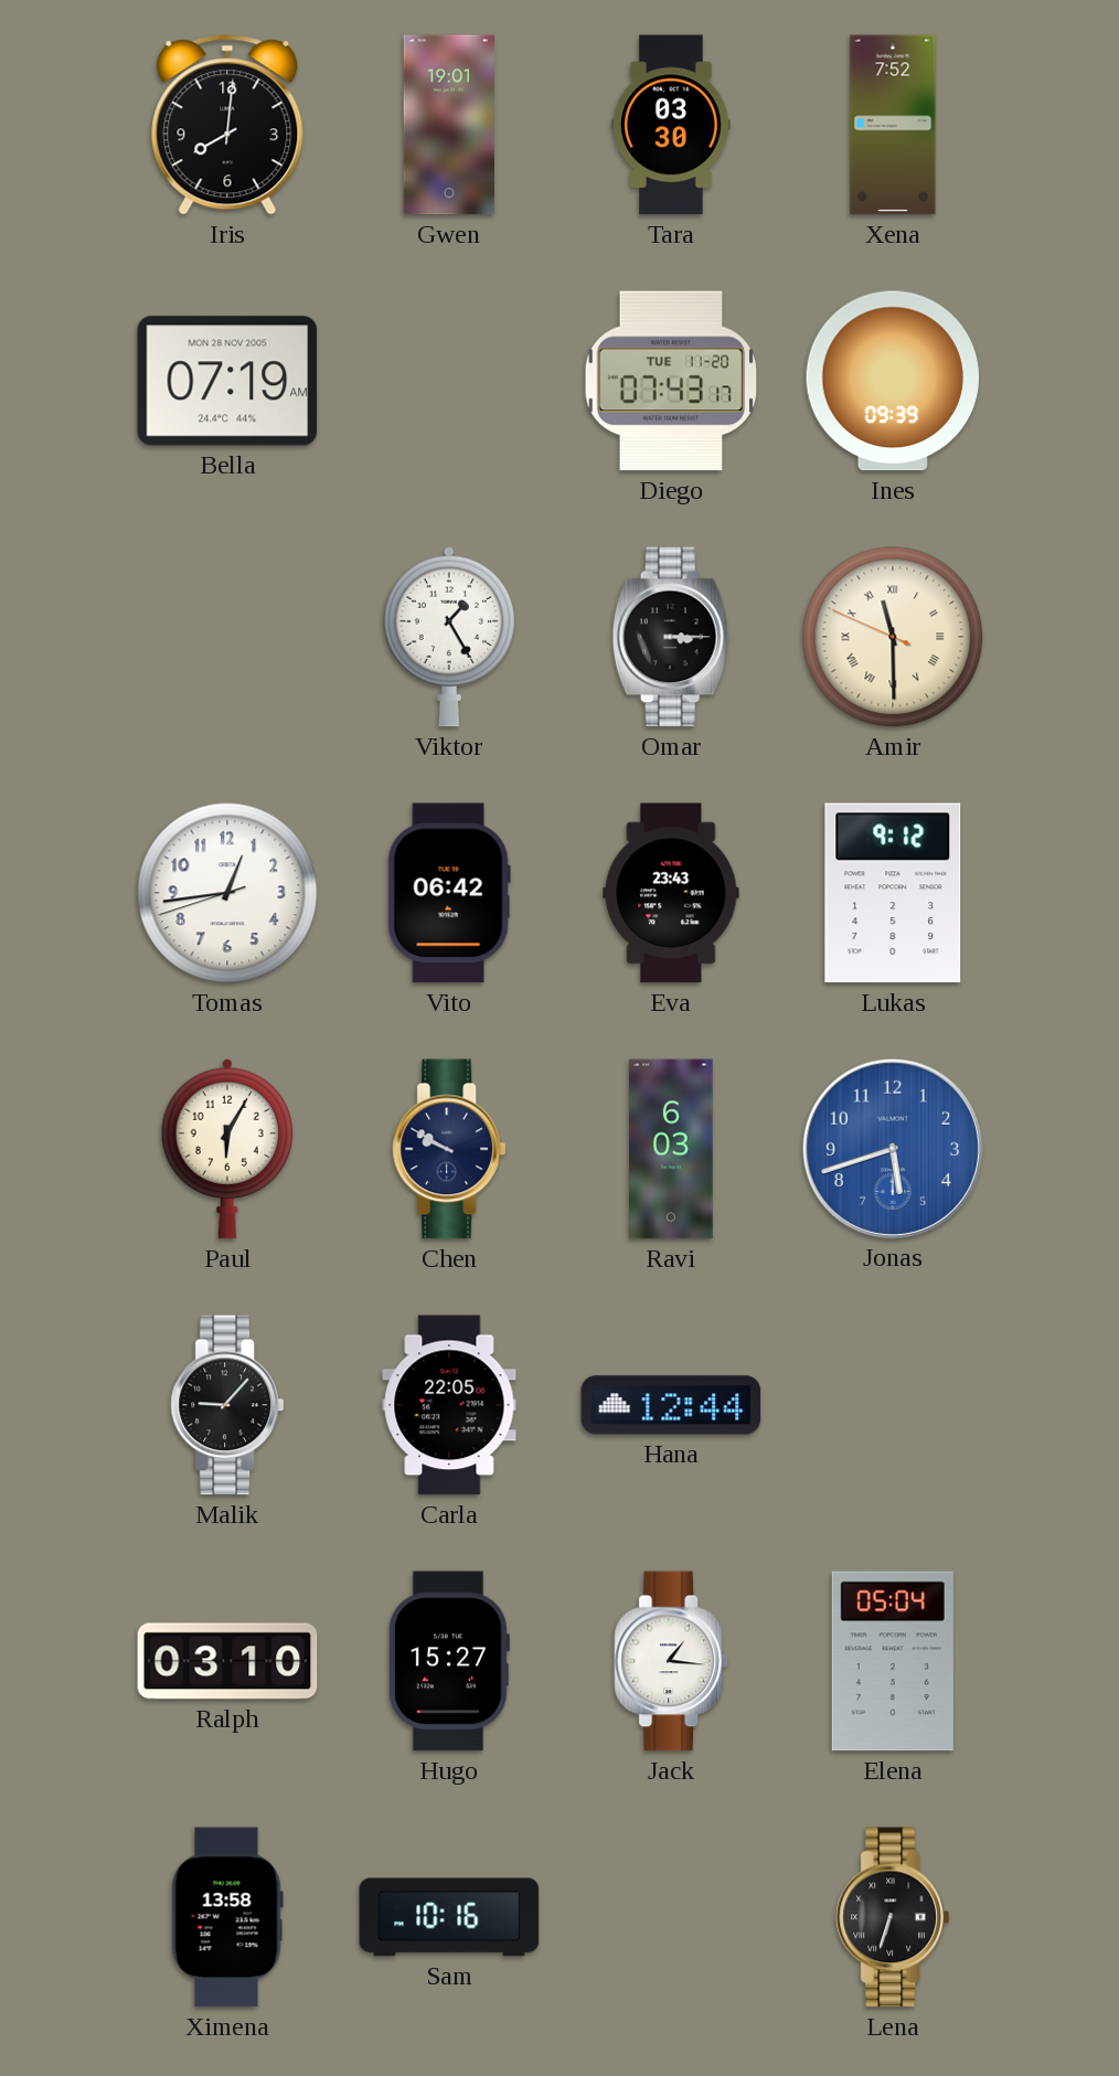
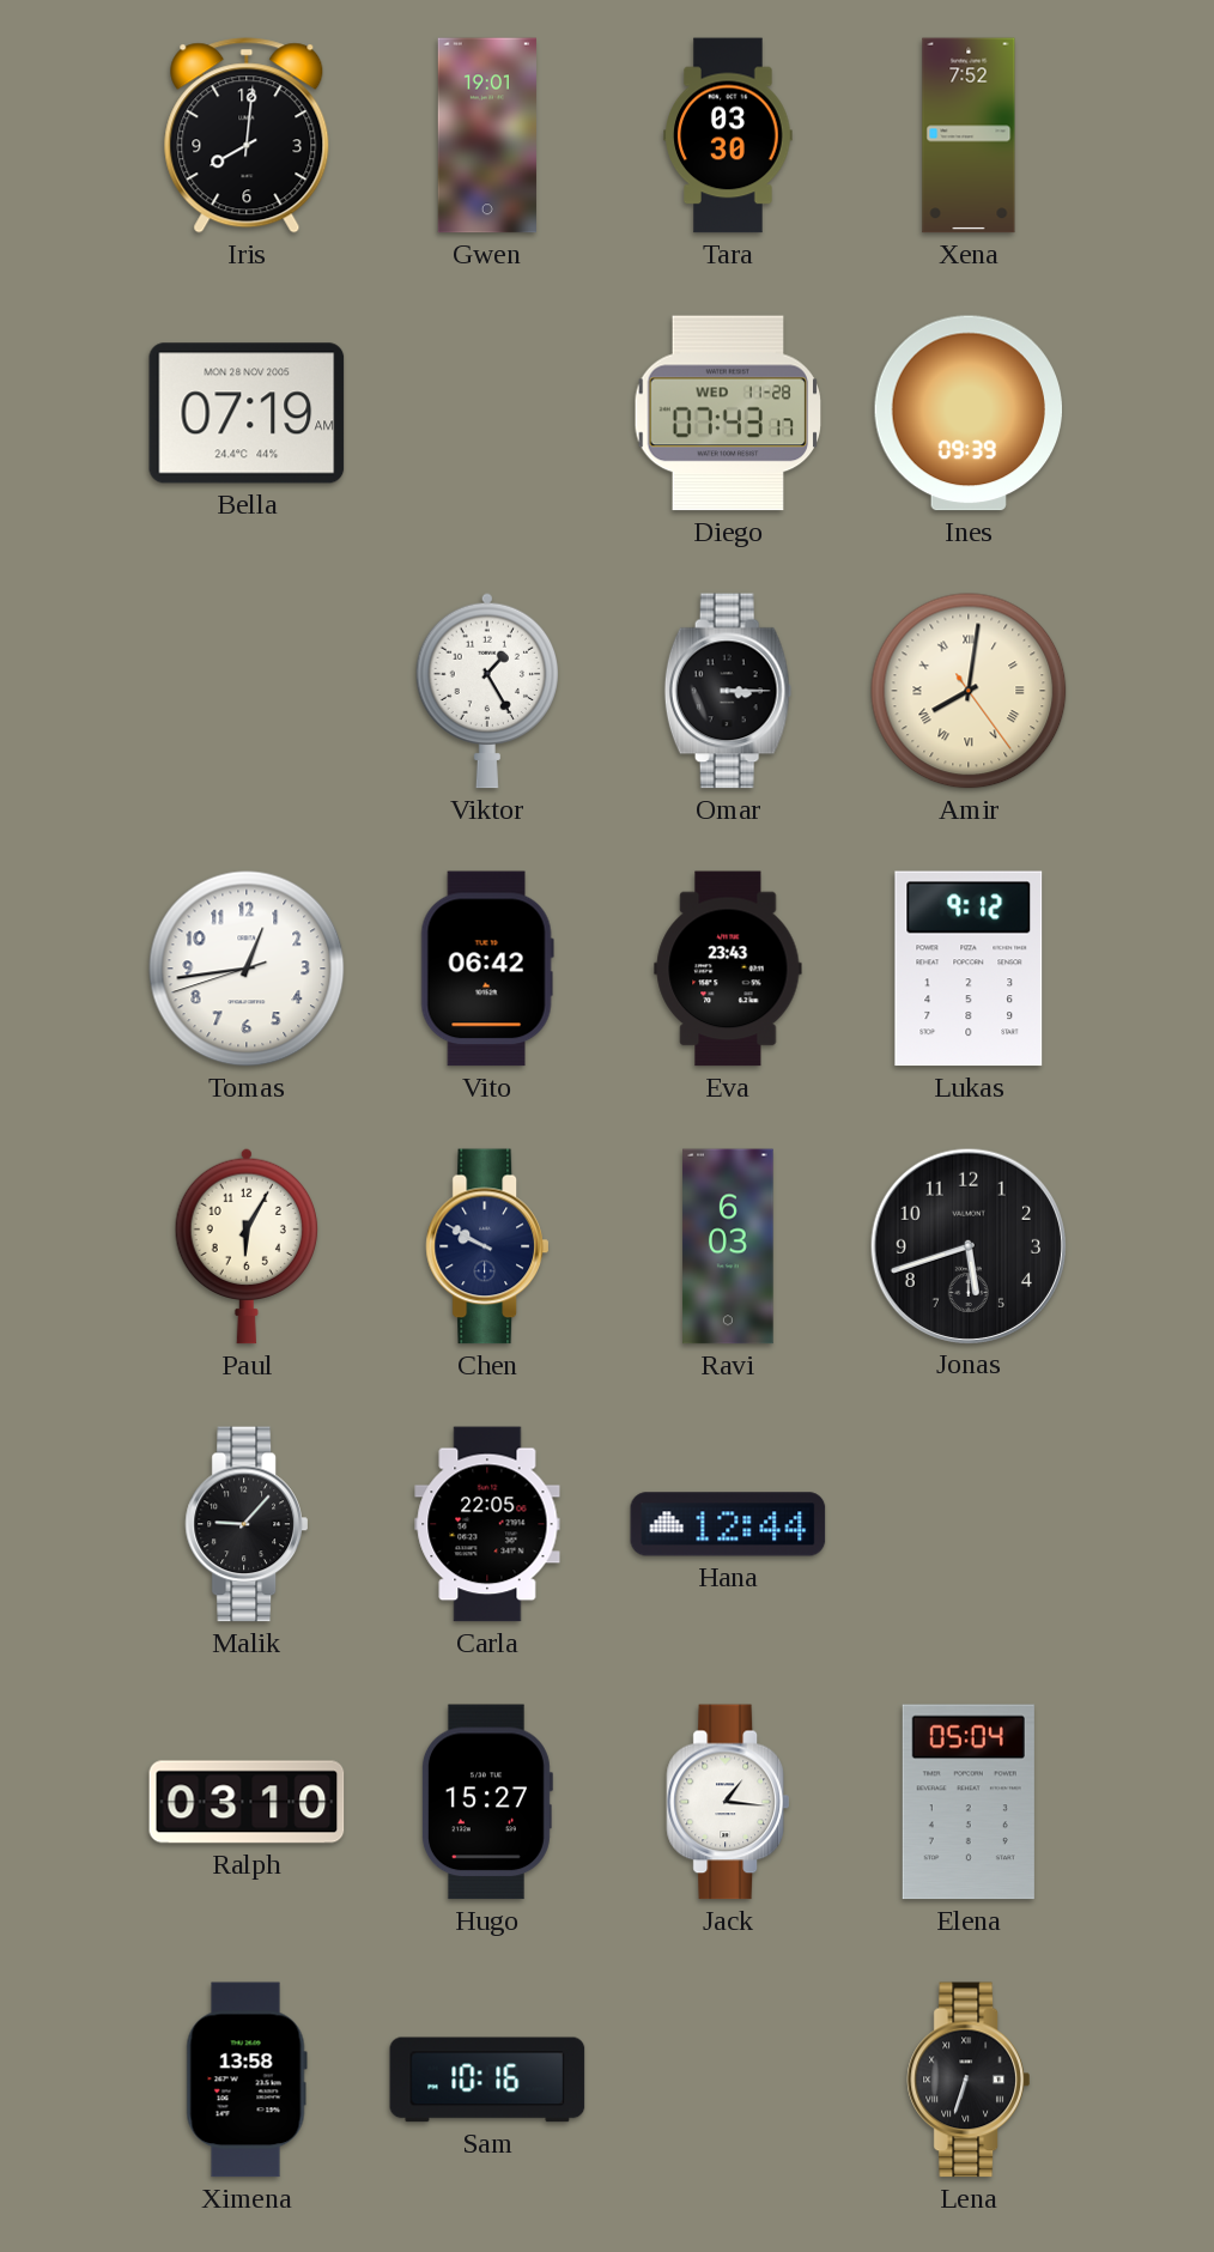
Diego date: TUE 11-20 -> WED 11-28
Amir: 11:29 -> 8:01
Jonas dial: blue -> black
